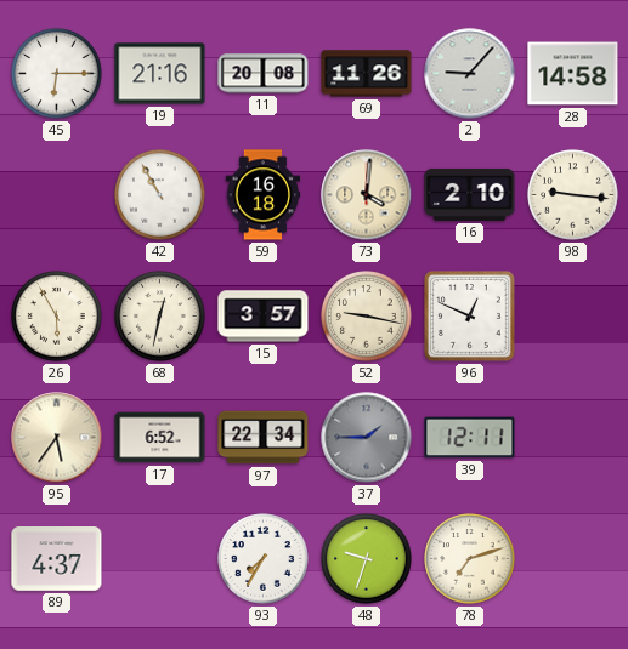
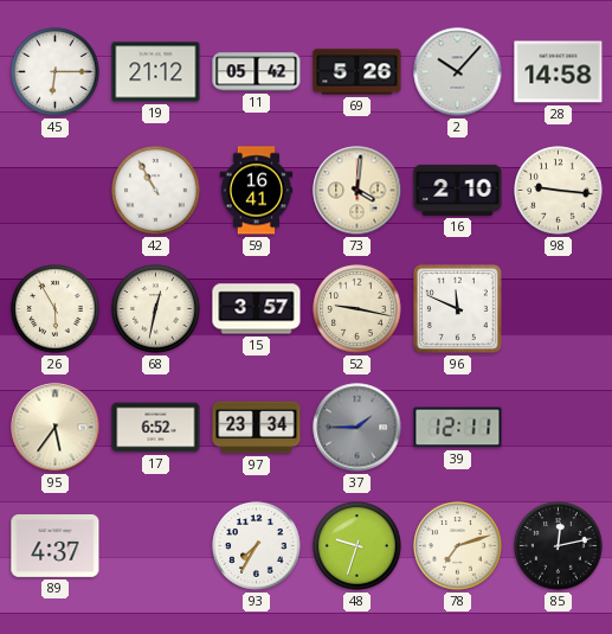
19: 21:16 -> 21:12
11: 20:08 -> 05:42
69: 11:26 -> 5:26
2: 9:07 -> 10:07
59: 16:18 -> 16:41
96: 12:49 -> 11:49
97: 22:34 -> 23:34
85: none -> 12:13
